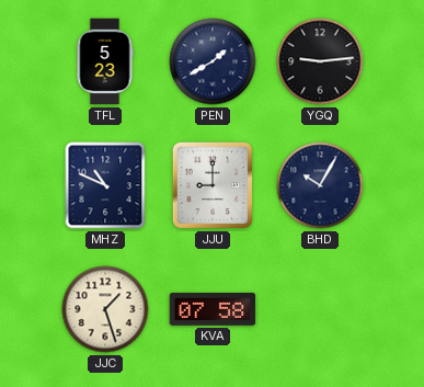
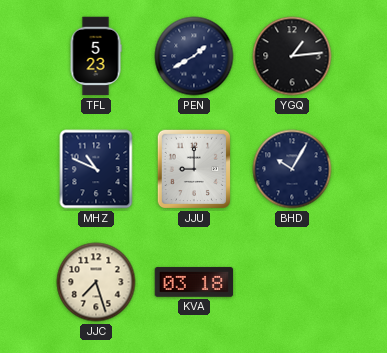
YGQ: 9:14 -> 1:14
JJC: 1:27 -> 7:27
KVA: 07:58 -> 03:18
